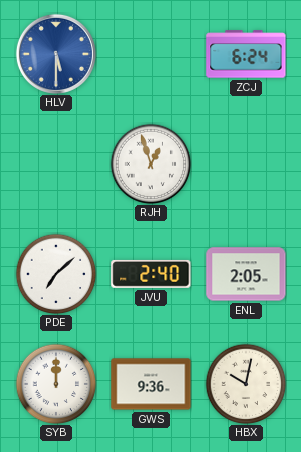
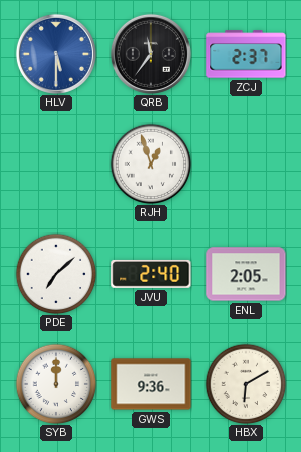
QRB: none -> 11:36
ZCJ: 6:24 -> 2:37
HBX: 10:02 -> 6:10
